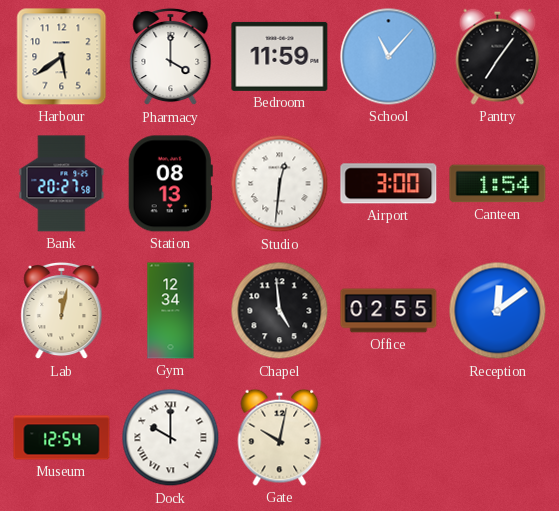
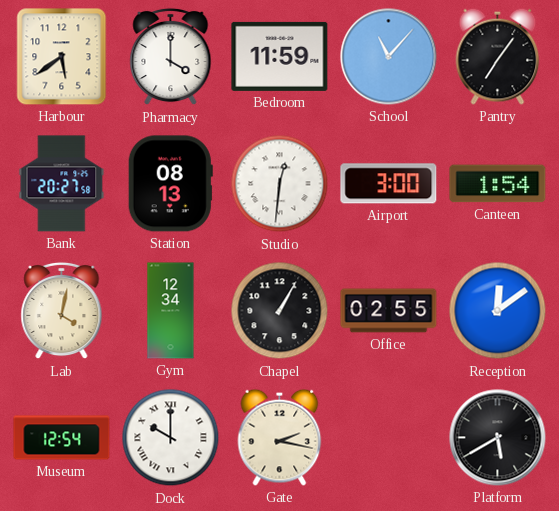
Lab: 12:02 -> 4:02
Chapel: 4:59 -> 1:05
Gate: 10:02 -> 2:17
Platform: none -> 5:40
